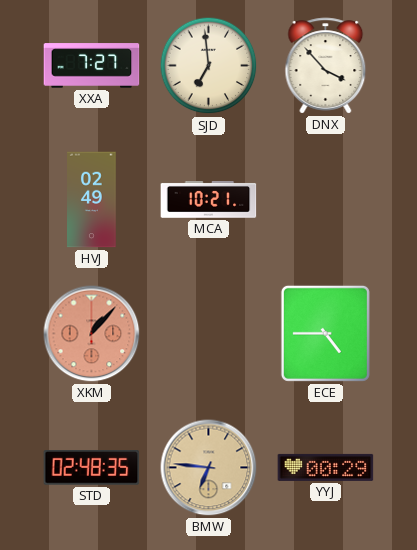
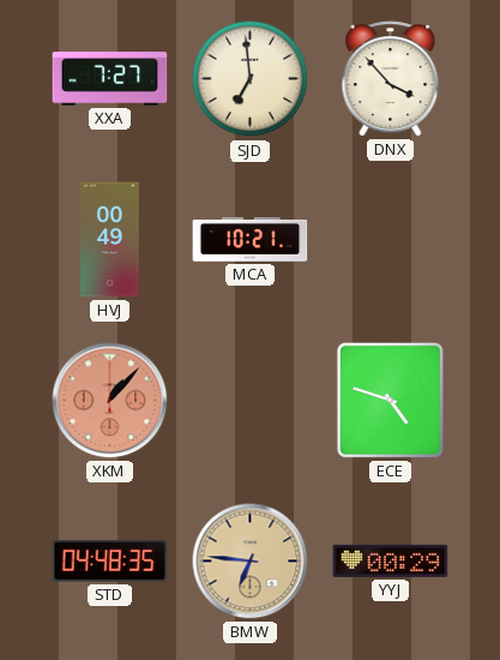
HVJ: 02:49 -> 00:49
ECE: 4:45 -> 4:48
STD: 02:48 -> 04:48
